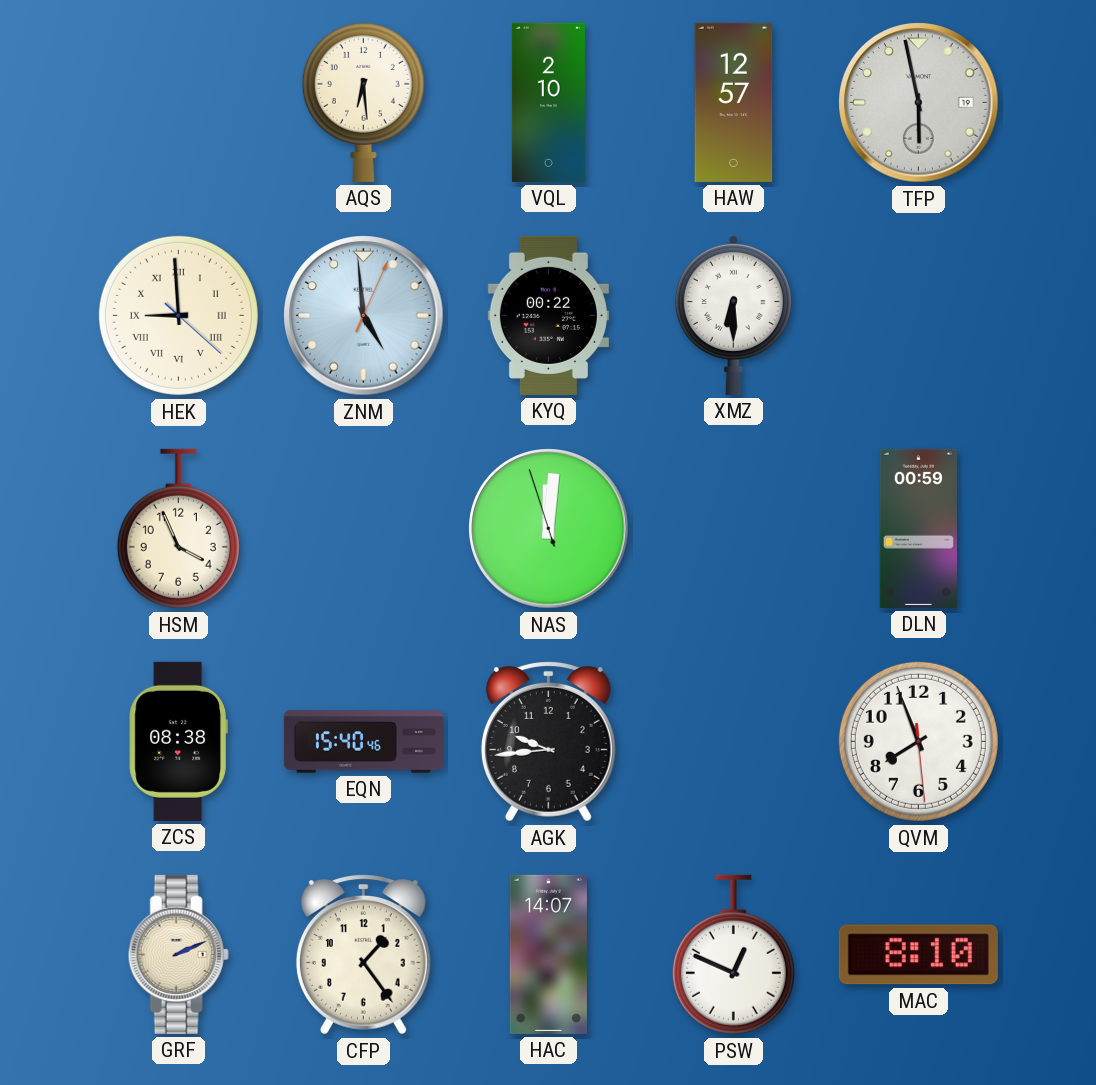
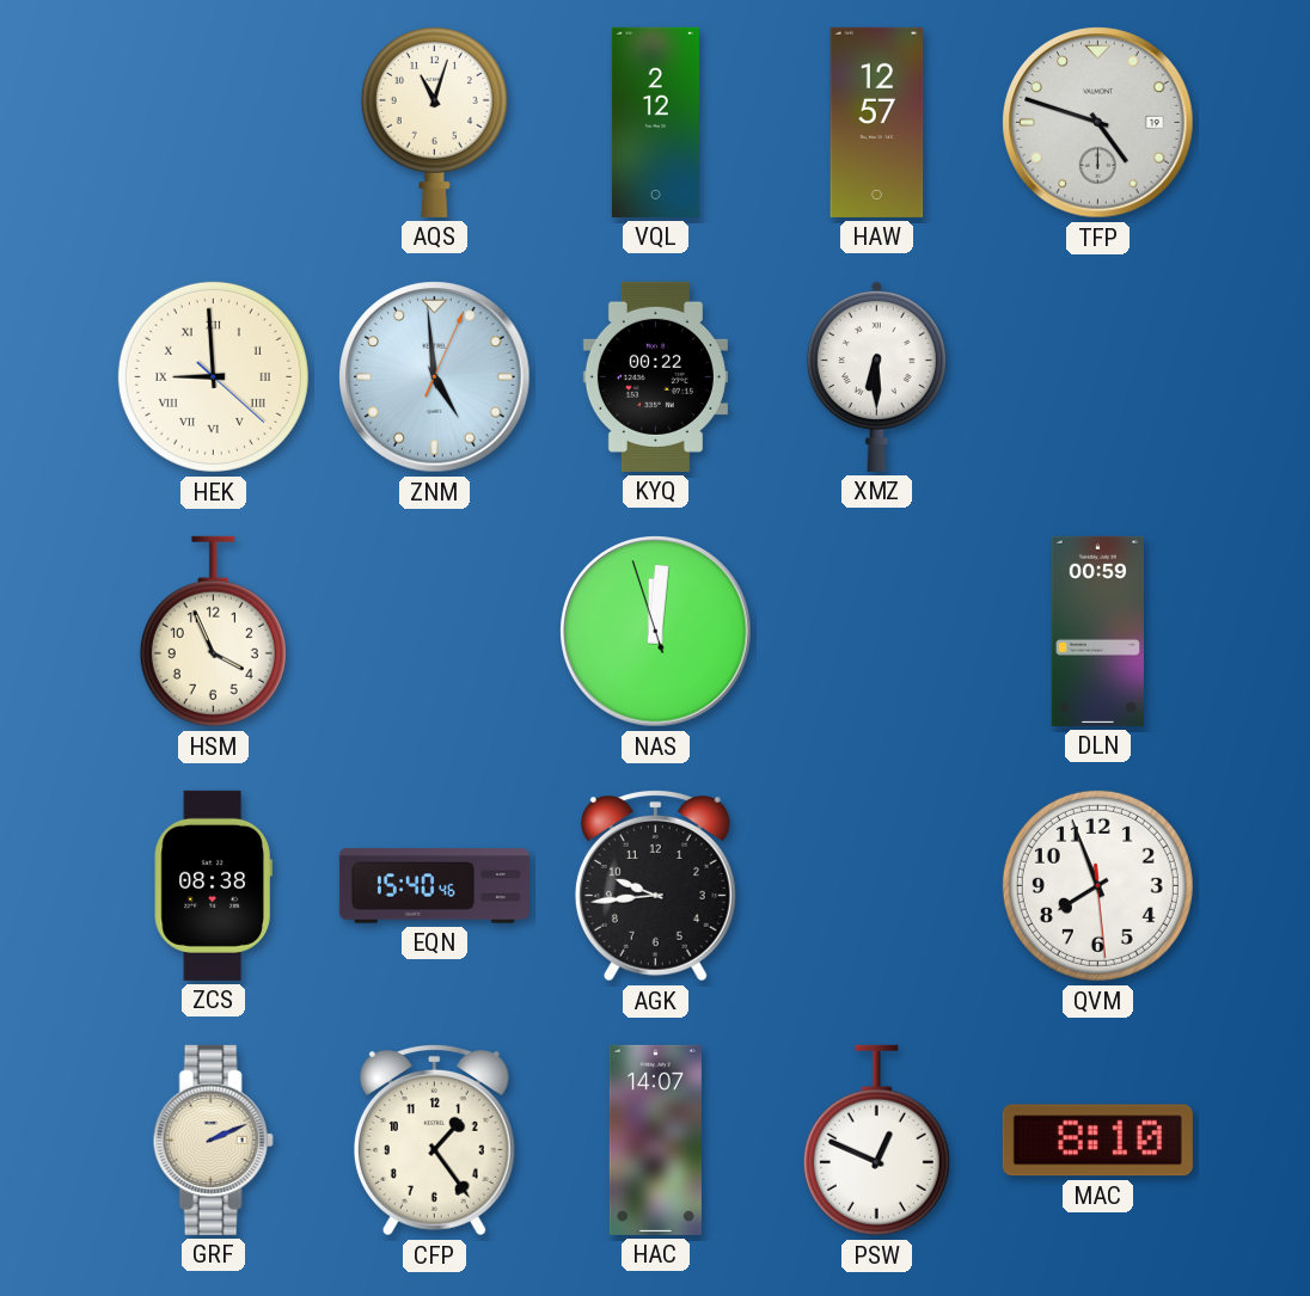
AQS: 6:29 -> 11:03
VQL: 2:10 -> 2:12
TFP: 5:58 -> 4:48
